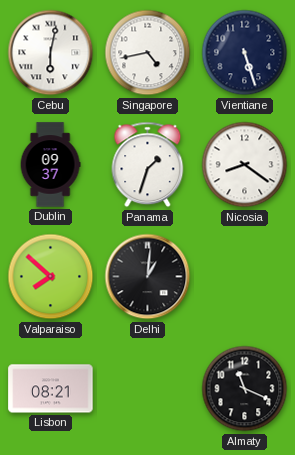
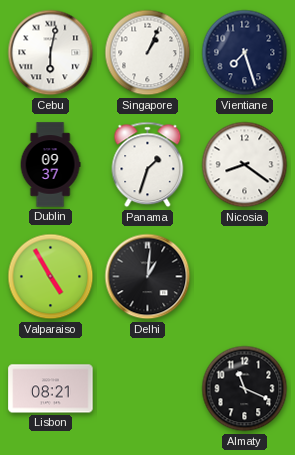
Singapore: 4:43 -> 1:04
Vientiane: 5:27 -> 7:27
Valparaiso: 7:52 -> 4:55
